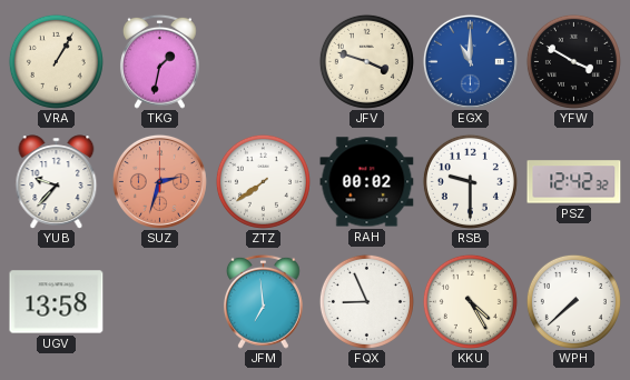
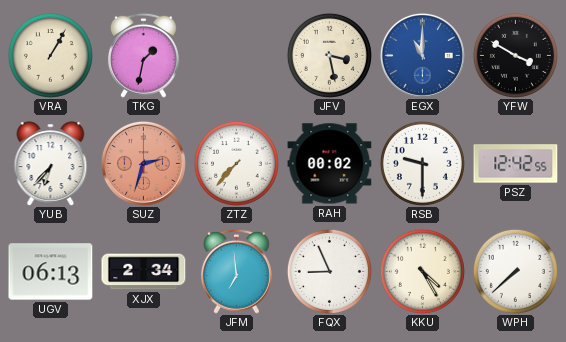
JFV: 3:48 -> 3:28
YUB: 9:37 -> 6:37
ZTZ: 7:39 -> 7:37
PSZ: 12:42:32 -> 12:42:55
UGV: 13:58 -> 06:13
XJX: none -> 2:34
